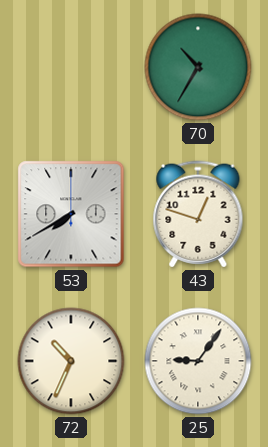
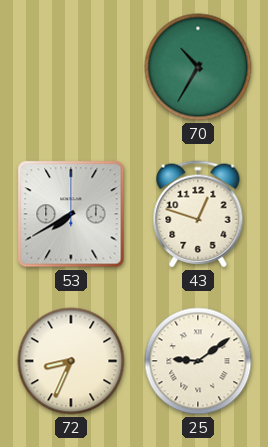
72: 10:34 -> 8:34
25: 9:06 -> 9:09
